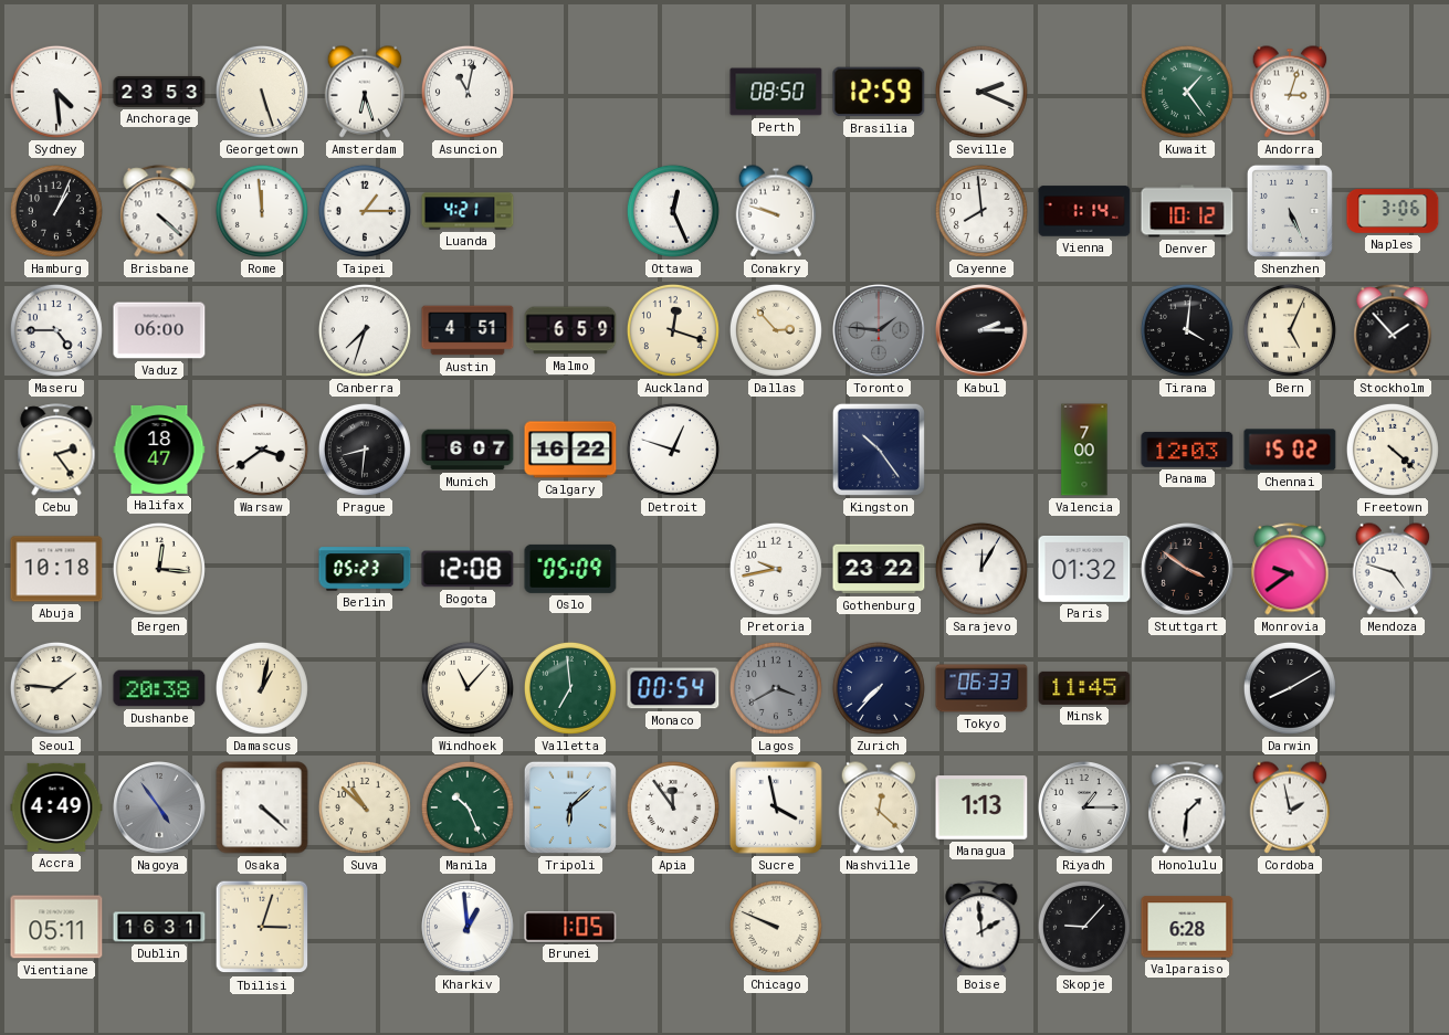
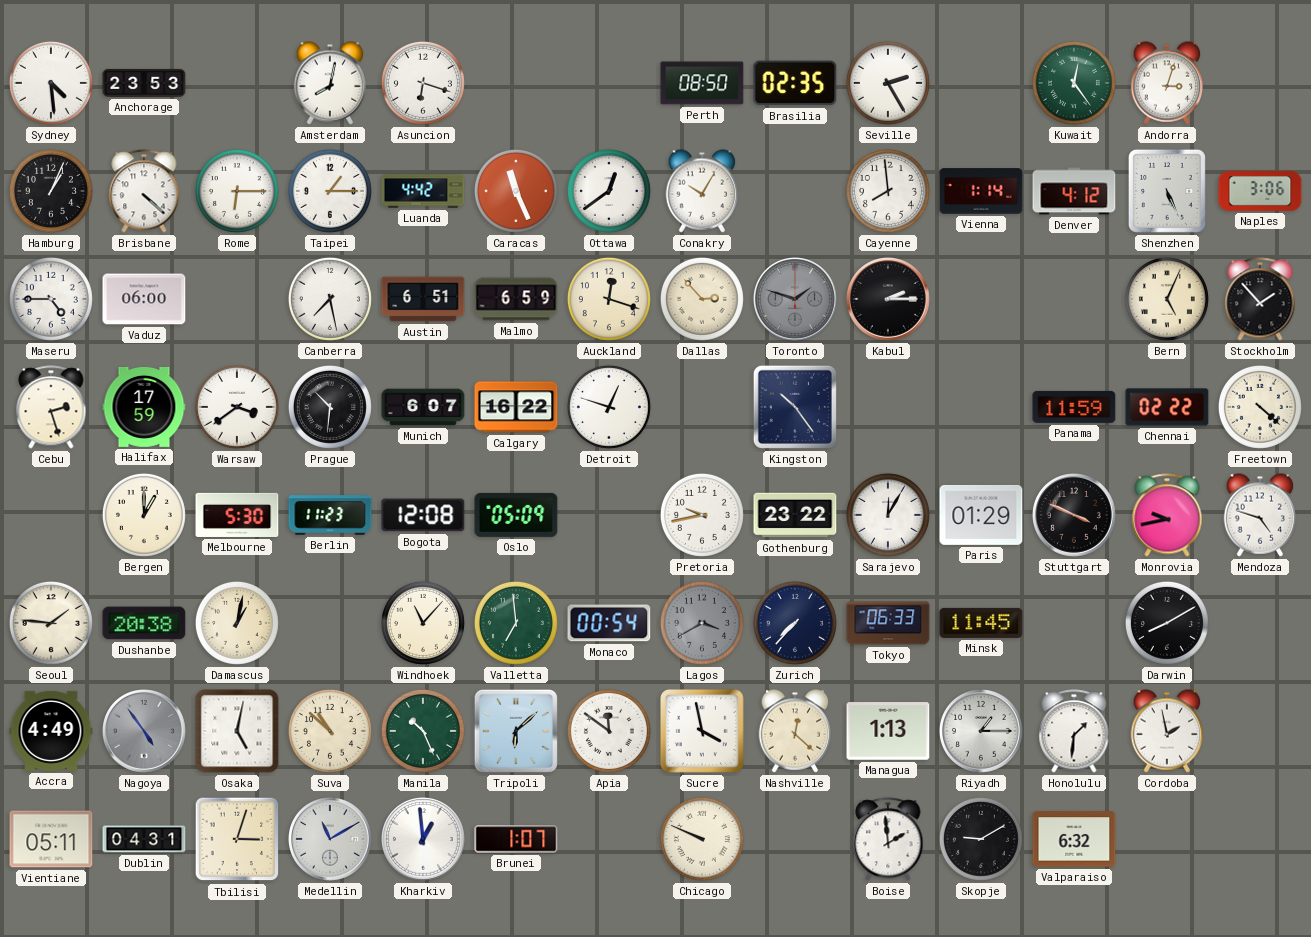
Georgetown: 5:27 -> none
Amsterdam: 6:27 -> 8:02
Asuncion: 11:02 -> 6:18
Brasilia: 12:59 -> 02:35
Seville: 2:19 -> 2:25
Kuwait: 1:24 -> 12:24
Rome: 11:59 -> 6:15
Luanda: 4:21 -> 4:42
Caracas: none -> 11:26
Ottawa: 12:26 -> 12:39
Conakry: 9:48 -> 10:05
Denver: 10:12 -> 4:12
Canberra: 7:33 -> 7:28
Austin: 4:51 -> 6:51
Toronto: 1:46 -> 1:48
Tirana: 4:01 -> none
Cebu: 2:24 -> 2:27
Halifax: 18:47 -> 17:59
Prague: 8:31 -> 10:31
Valencia: 7:00 -> none
Panama: 12:03 -> 11:59
Chennai: 15:02 -> 02:22
Abuja: 10:18 -> none
Bergen: 12:16 -> 1:00
Melbourne: none -> 5:30
Berlin: 05:23 -> 11:23
Paris: 01:32 -> 01:29
Stuttgart: 3:51 -> 3:49
Monrovia: 9:39 -> 9:43
Osaka: 4:22 -> 5:02
Apia: 11:54 -> 11:51
Dublin: 16:31 -> 04:31
Medellin: none -> 11:10
Brunei: 1:05 -> 1:07
Skopje: 9:07 -> 9:10
Valparaiso: 6:28 -> 6:32
